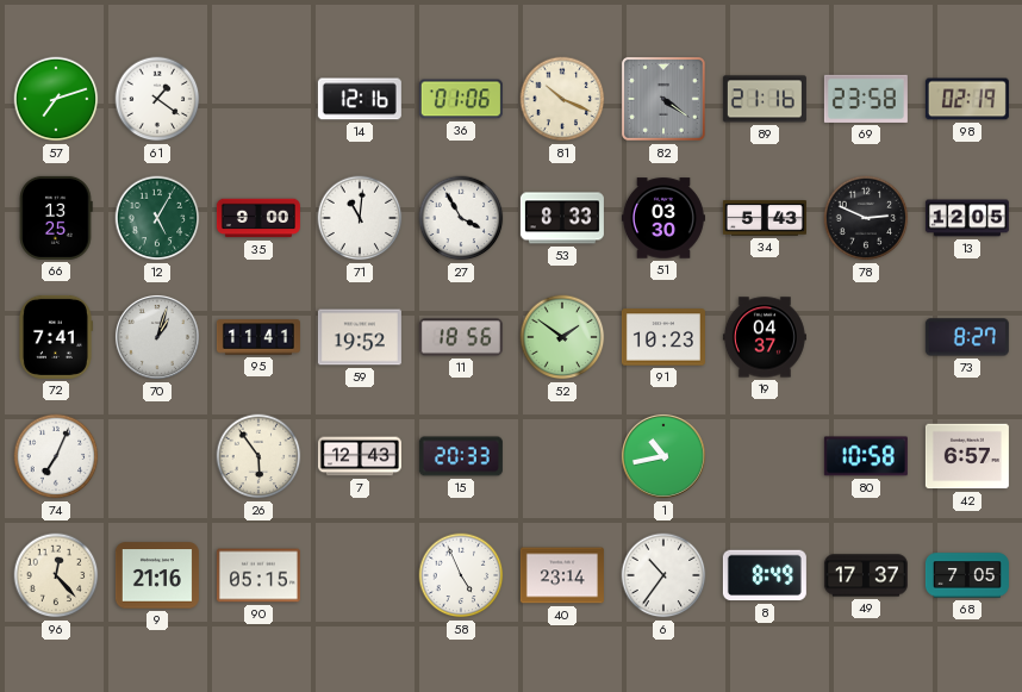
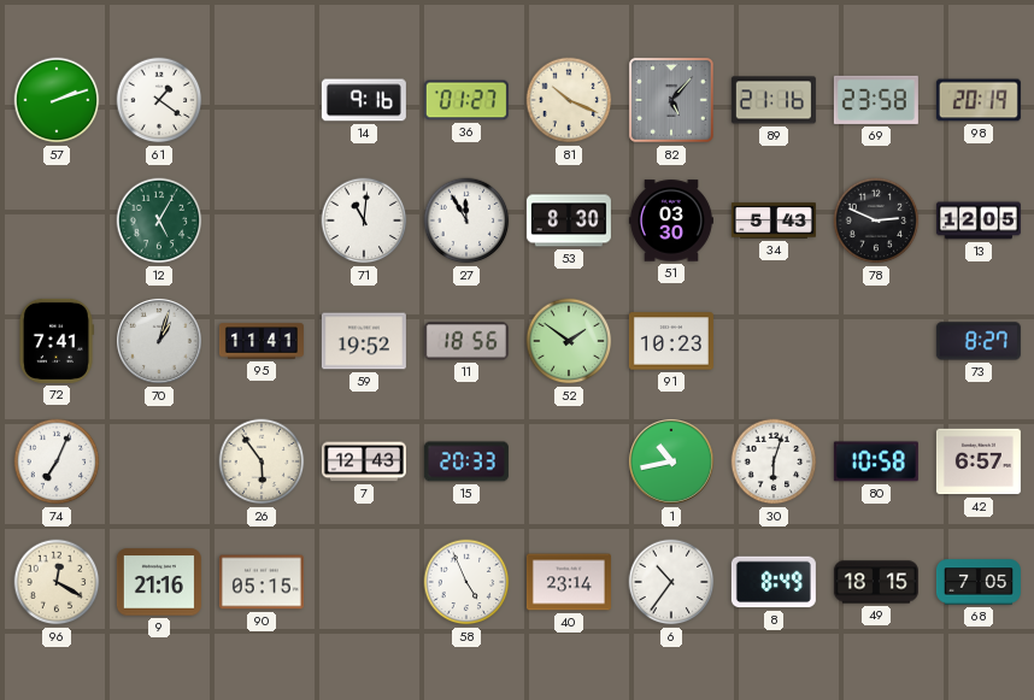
57: 7:12 -> 2:12
14: 12:16 -> 9:16
36: 01:06 -> 01:27
82: 4:21 -> 5:07
98: 02:19 -> 20:19
66: 13:25 -> none
35: 9:00 -> none
27: 3:55 -> 11:55
53: 8:33 -> 8:30
19: 04:37 -> none
30: none -> 6:03
96: 12:23 -> 12:20
49: 17:37 -> 18:15
